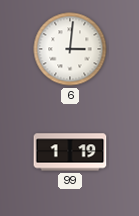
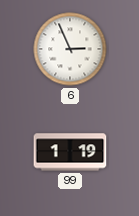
6: 3:01 -> 2:56
